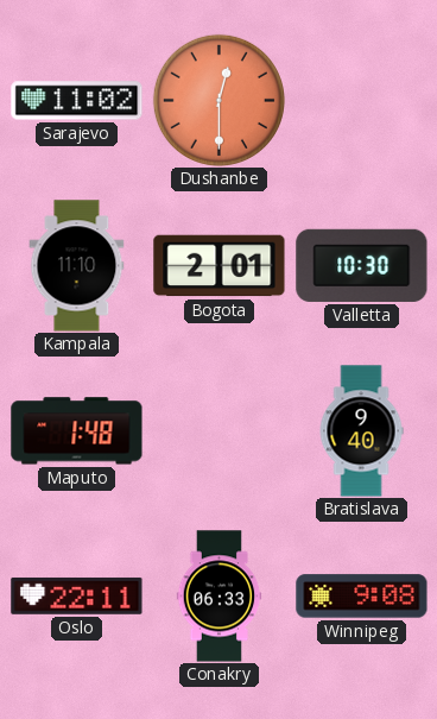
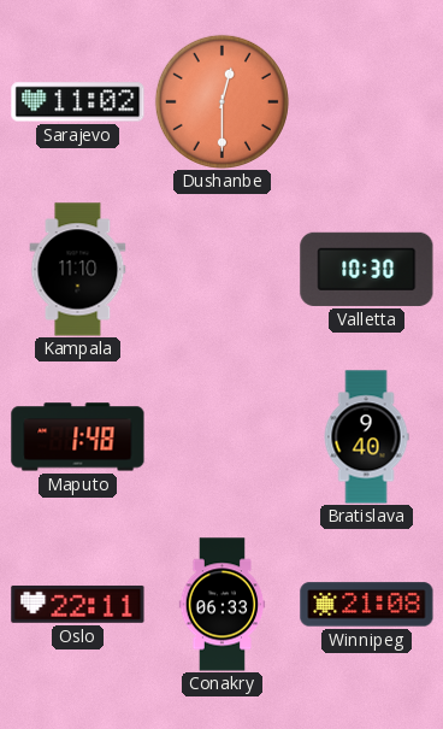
Bogota: 2:01 -> none
Winnipeg: 9:08 -> 21:08
